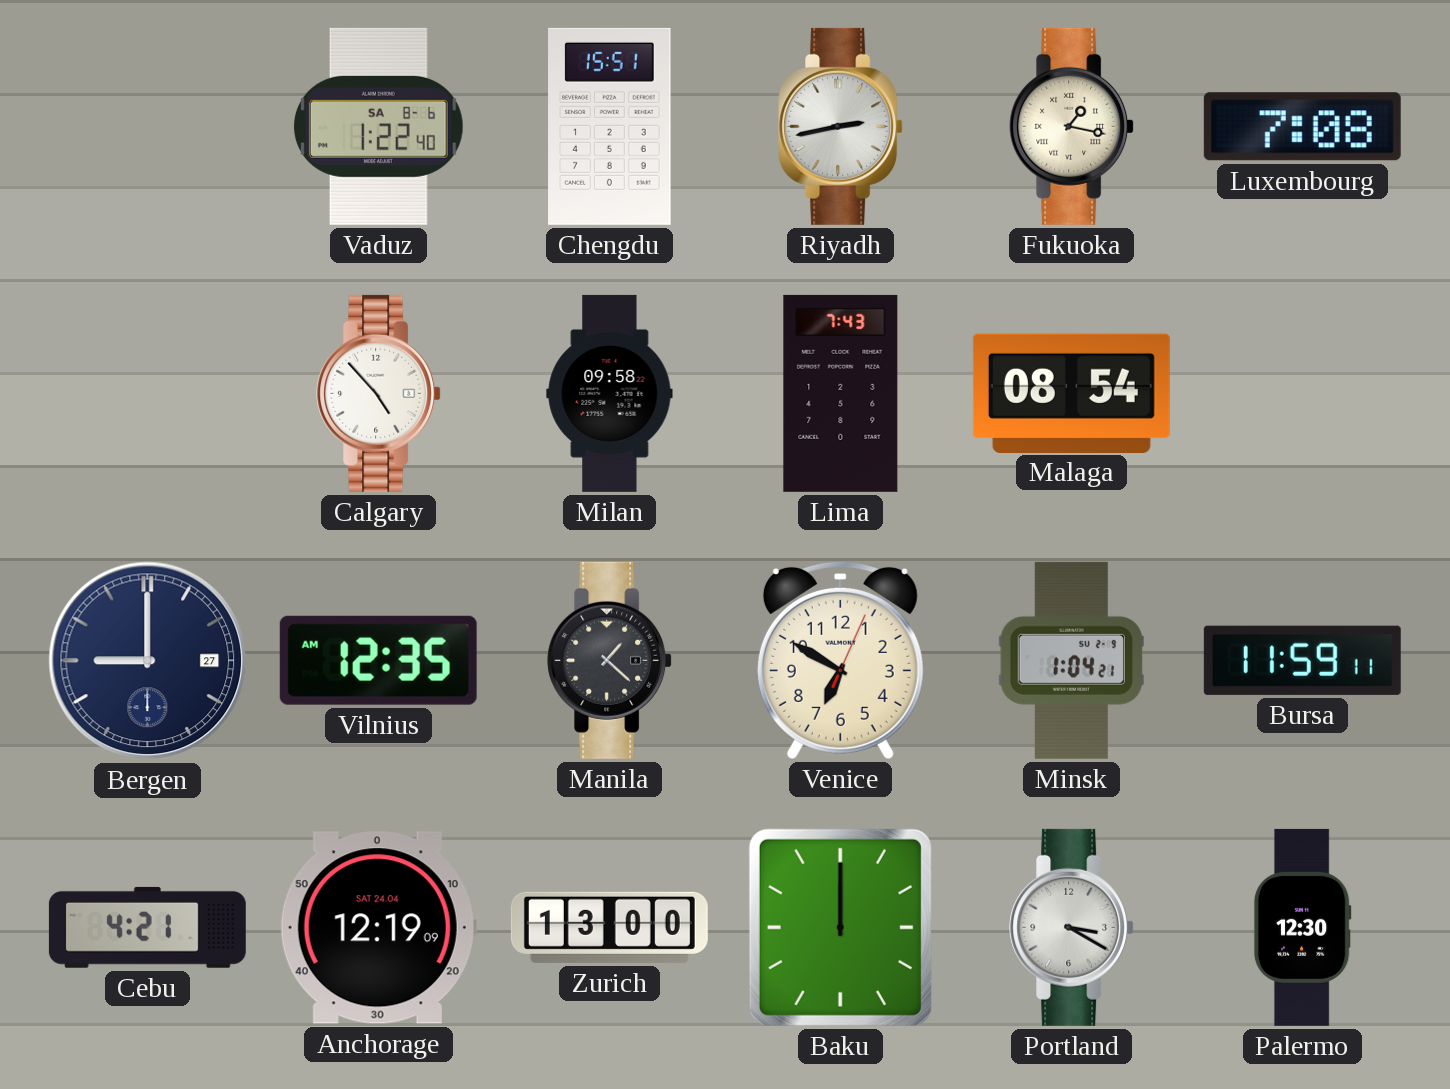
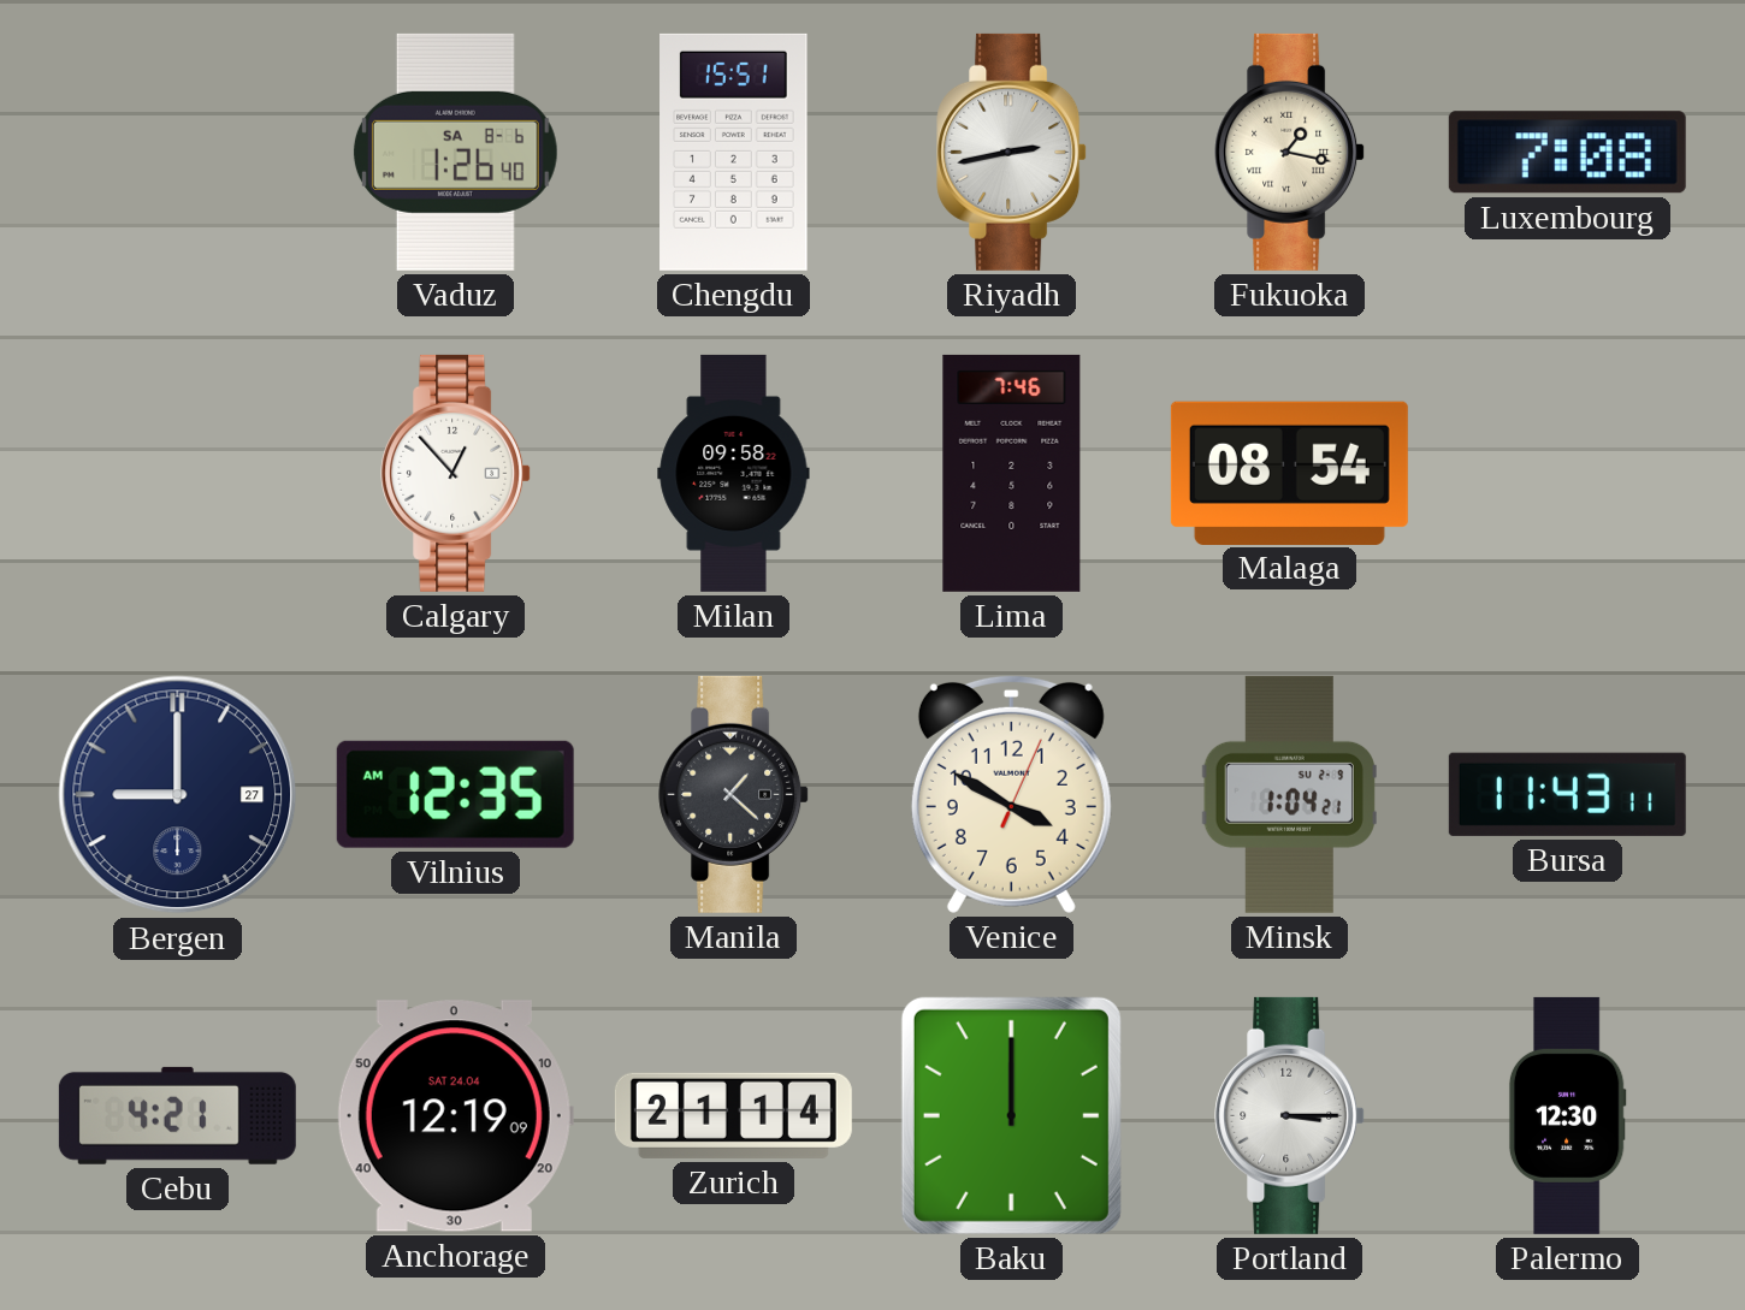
Vaduz: 1:22 -> 1:26
Calgary: 4:53 -> 12:53
Lima: 7:43 -> 7:46
Venice: 6:50 -> 3:50
Bursa: 11:59 -> 11:43
Zurich: 13:00 -> 21:14
Portland: 3:20 -> 3:15
